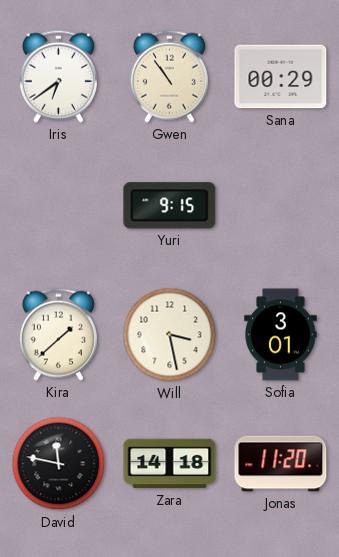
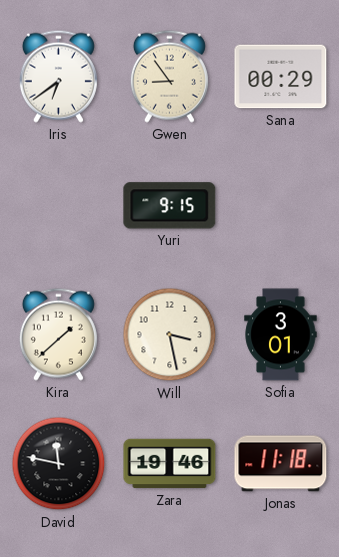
Gwen: 10:54 -> 8:54
Zara: 14:18 -> 19:46
Jonas: 11:20 -> 11:18
